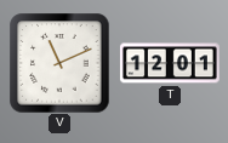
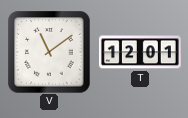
V: 11:11 -> 11:09
